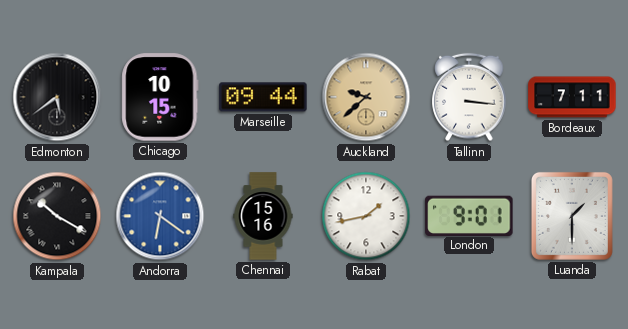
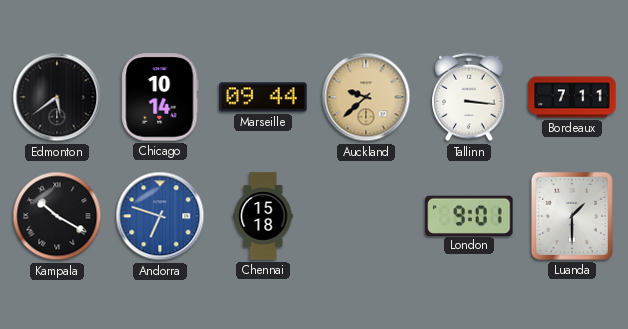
Chicago: 10:15 -> 10:14
Andorra: 6:21 -> 6:48
Chennai: 15:16 -> 15:18
Rabat: 1:43 -> none
